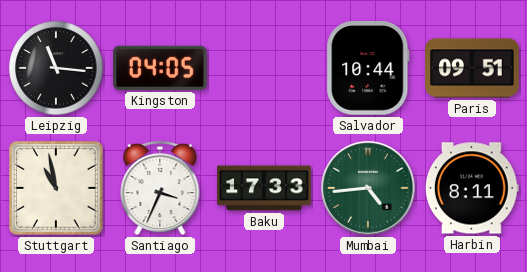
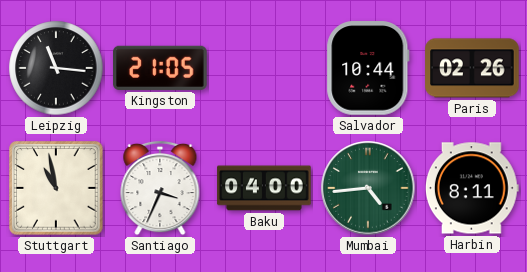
Kingston: 04:05 -> 21:05
Paris: 09:51 -> 02:26
Baku: 17:33 -> 04:00
